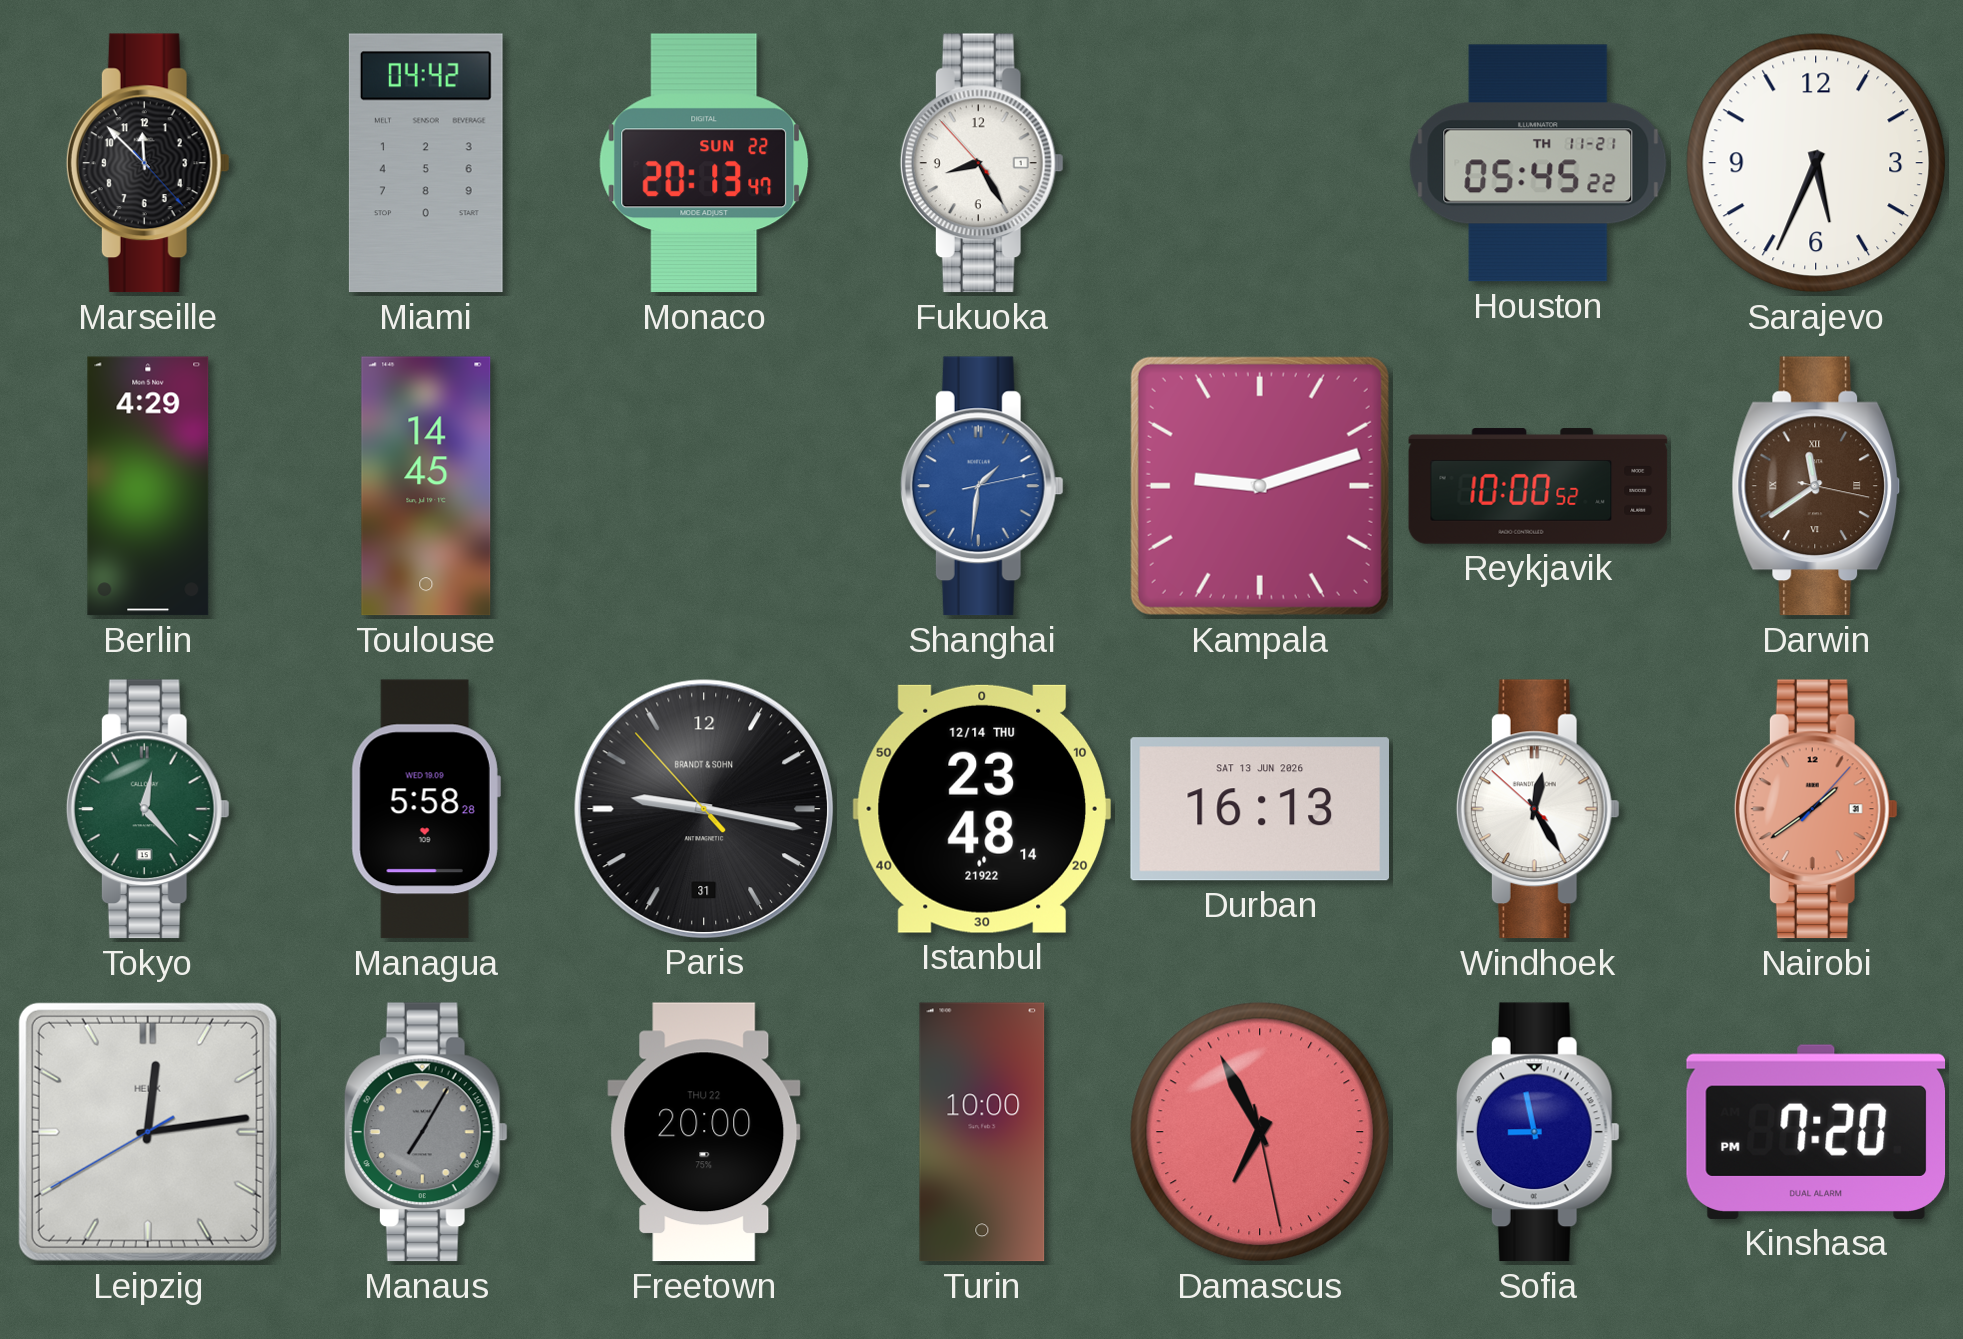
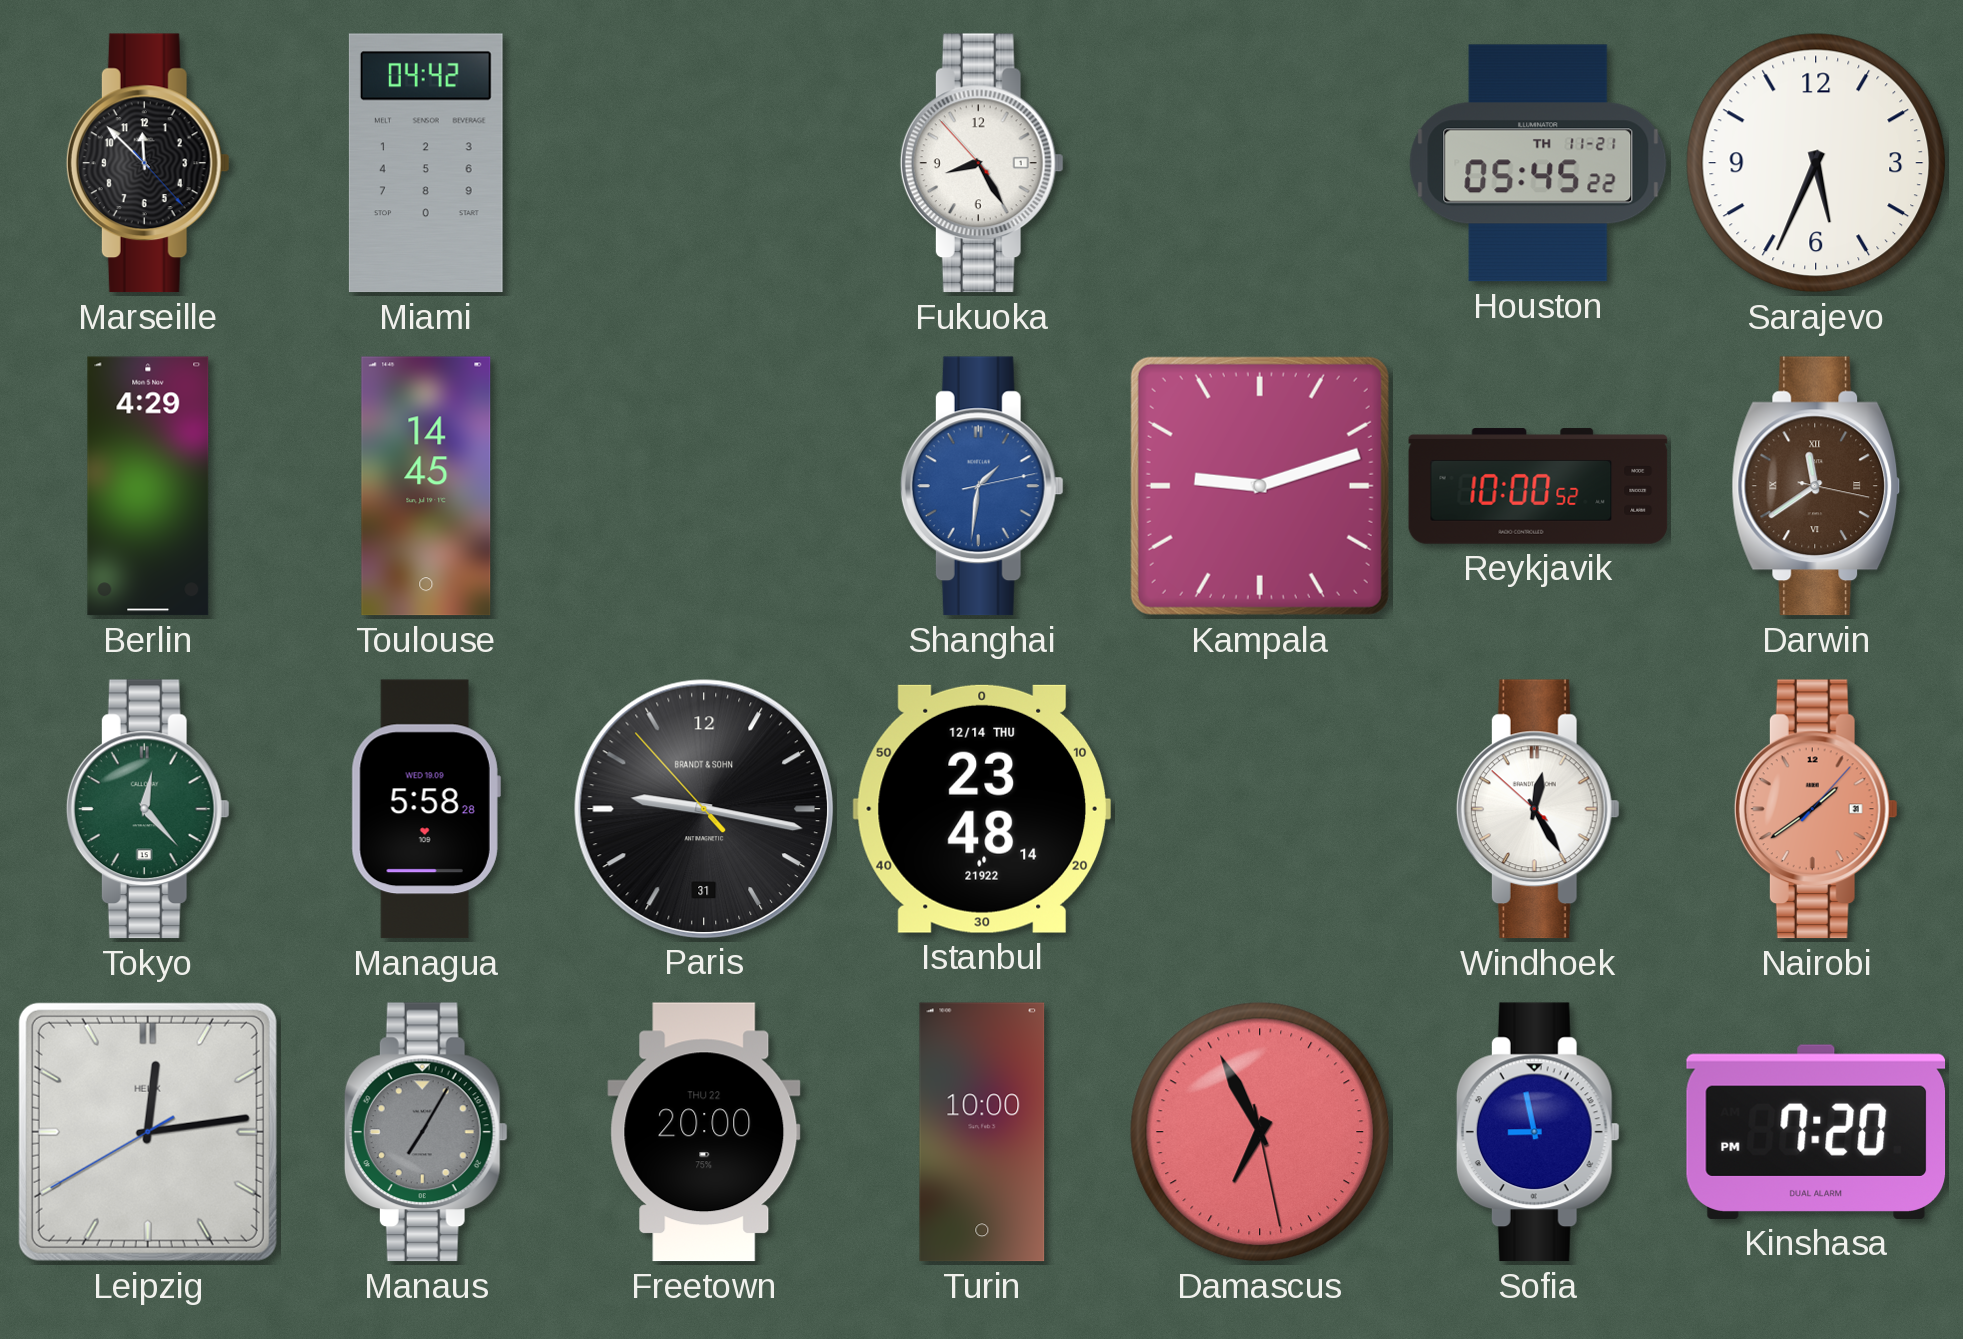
Monaco: 20:13 -> none
Durban: 16:13 -> none
